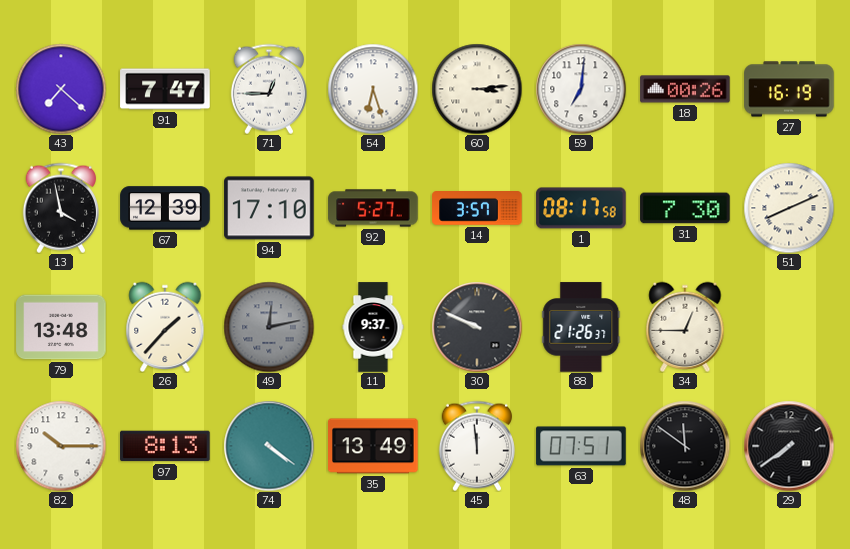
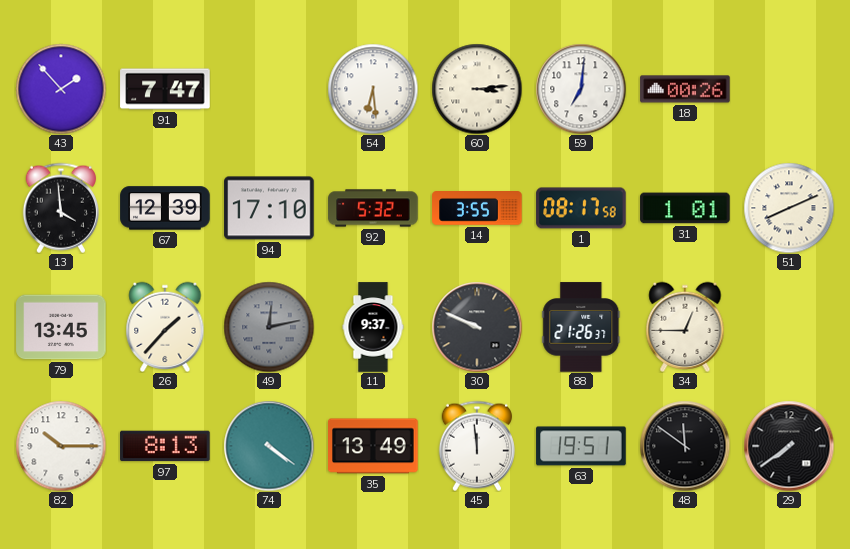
43: 7:22 -> 1:53
71: 12:45 -> none
54: 6:27 -> 6:29
27: 16:19 -> none
13: 3:58 -> 3:59
92: 5:27 -> 5:32
14: 3:57 -> 3:55
31: 7:30 -> 1:01
79: 13:48 -> 13:45
63: 07:51 -> 19:51
